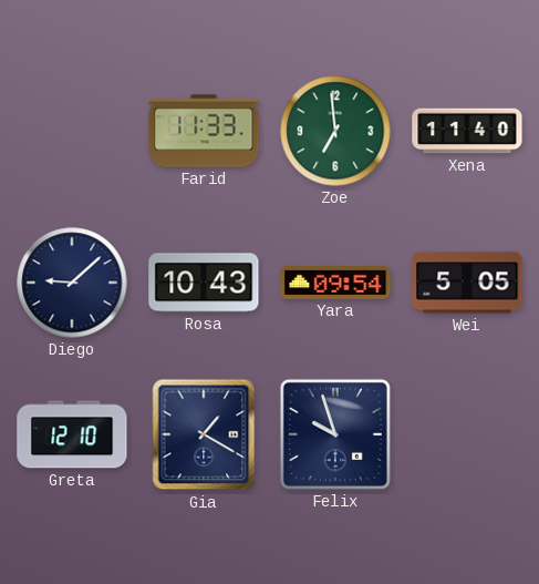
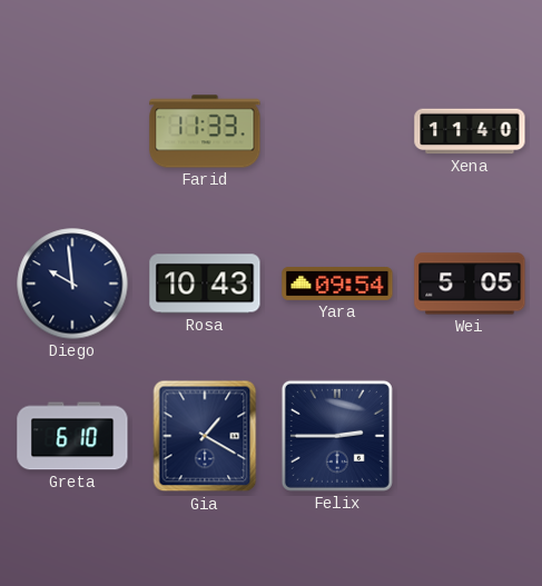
Zoe: 6:59 -> none
Diego: 9:08 -> 9:59
Greta: 12:10 -> 6:10
Felix: 9:57 -> 2:45
